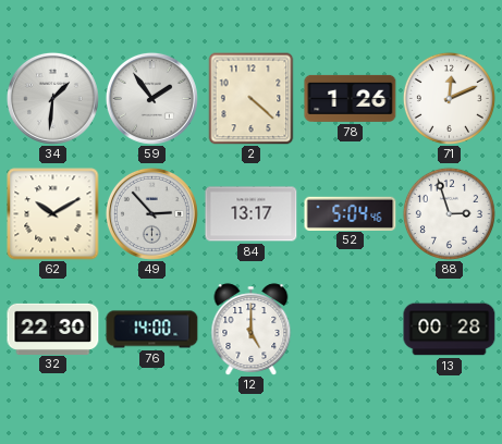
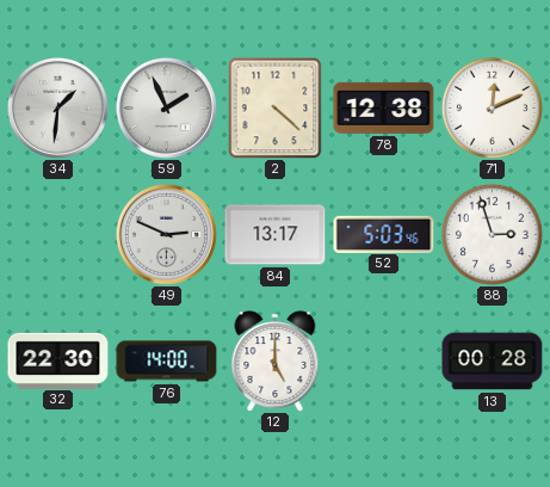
59: 1:54 -> 1:56
78: 1:26 -> 12:38
62: 10:10 -> none
49: 2:53 -> 2:49
52: 5:04 -> 5:03
